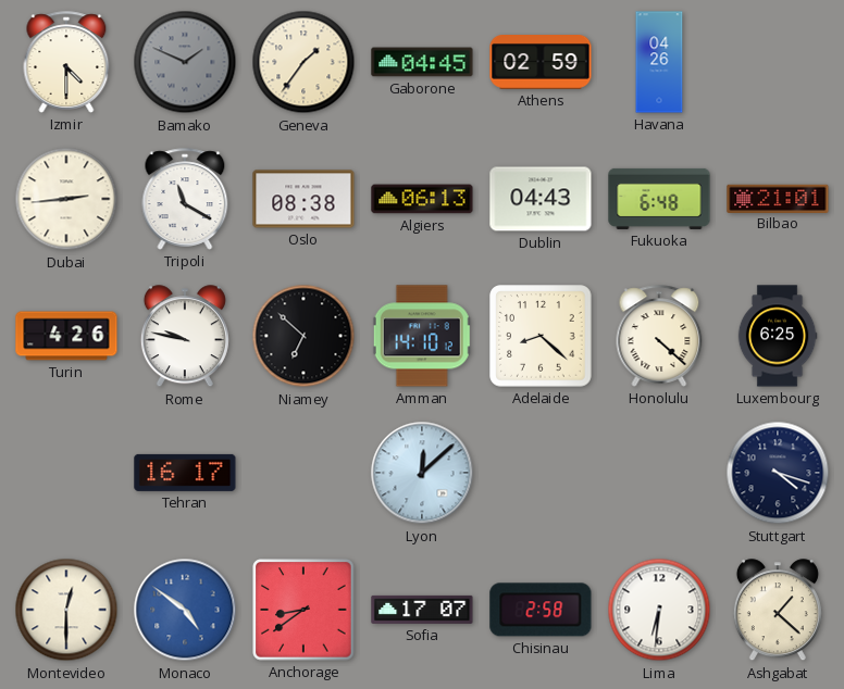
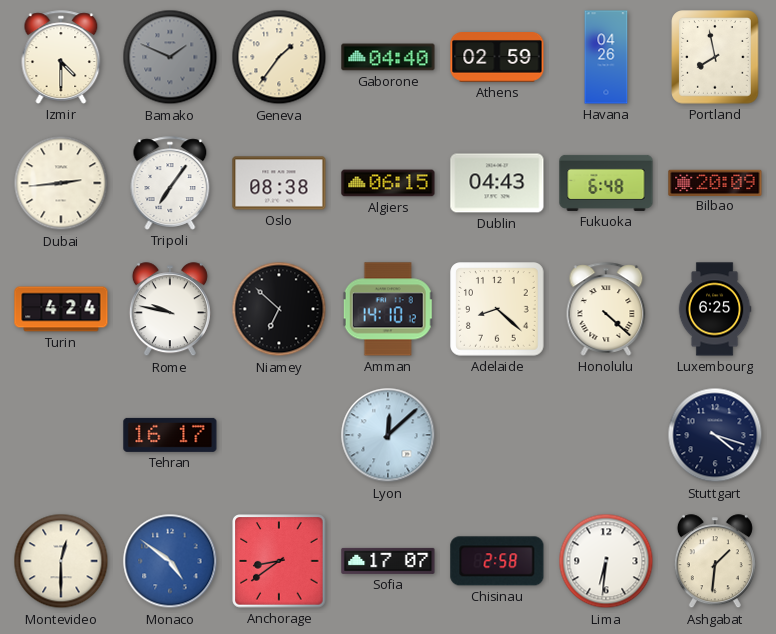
Gaborone: 04:45 -> 04:40
Portland: none -> 7:58
Tripoli: 11:20 -> 7:06
Algiers: 06:13 -> 06:15
Bilbao: 21:01 -> 20:09
Turin: 4:26 -> 4:24
Ashgabat: 1:22 -> 1:31
